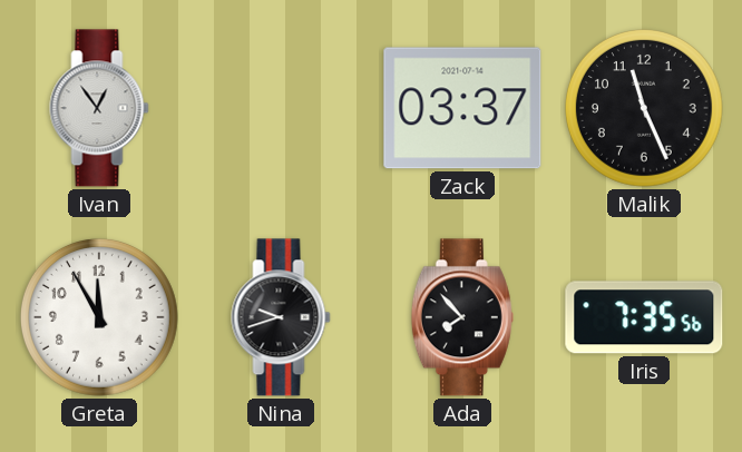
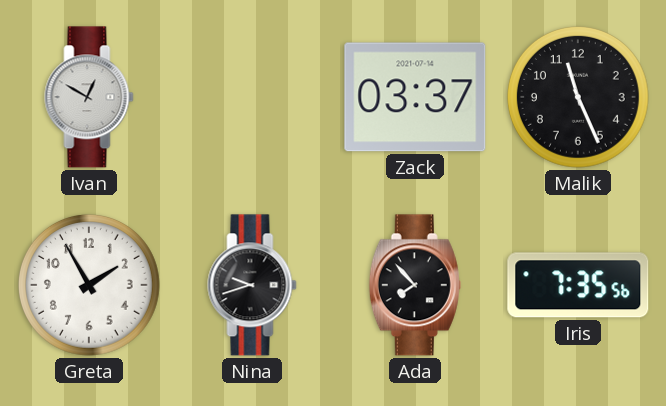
Ivan: 12:54 -> 12:50
Greta: 11:55 -> 1:55
